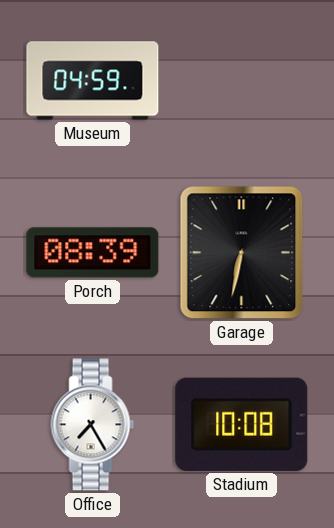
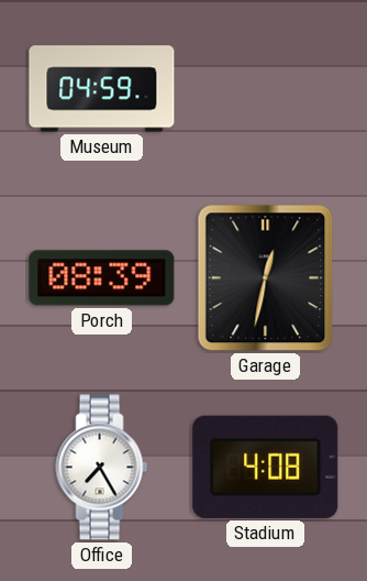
Garage: 6:32 -> 12:32
Stadium: 10:08 -> 4:08
